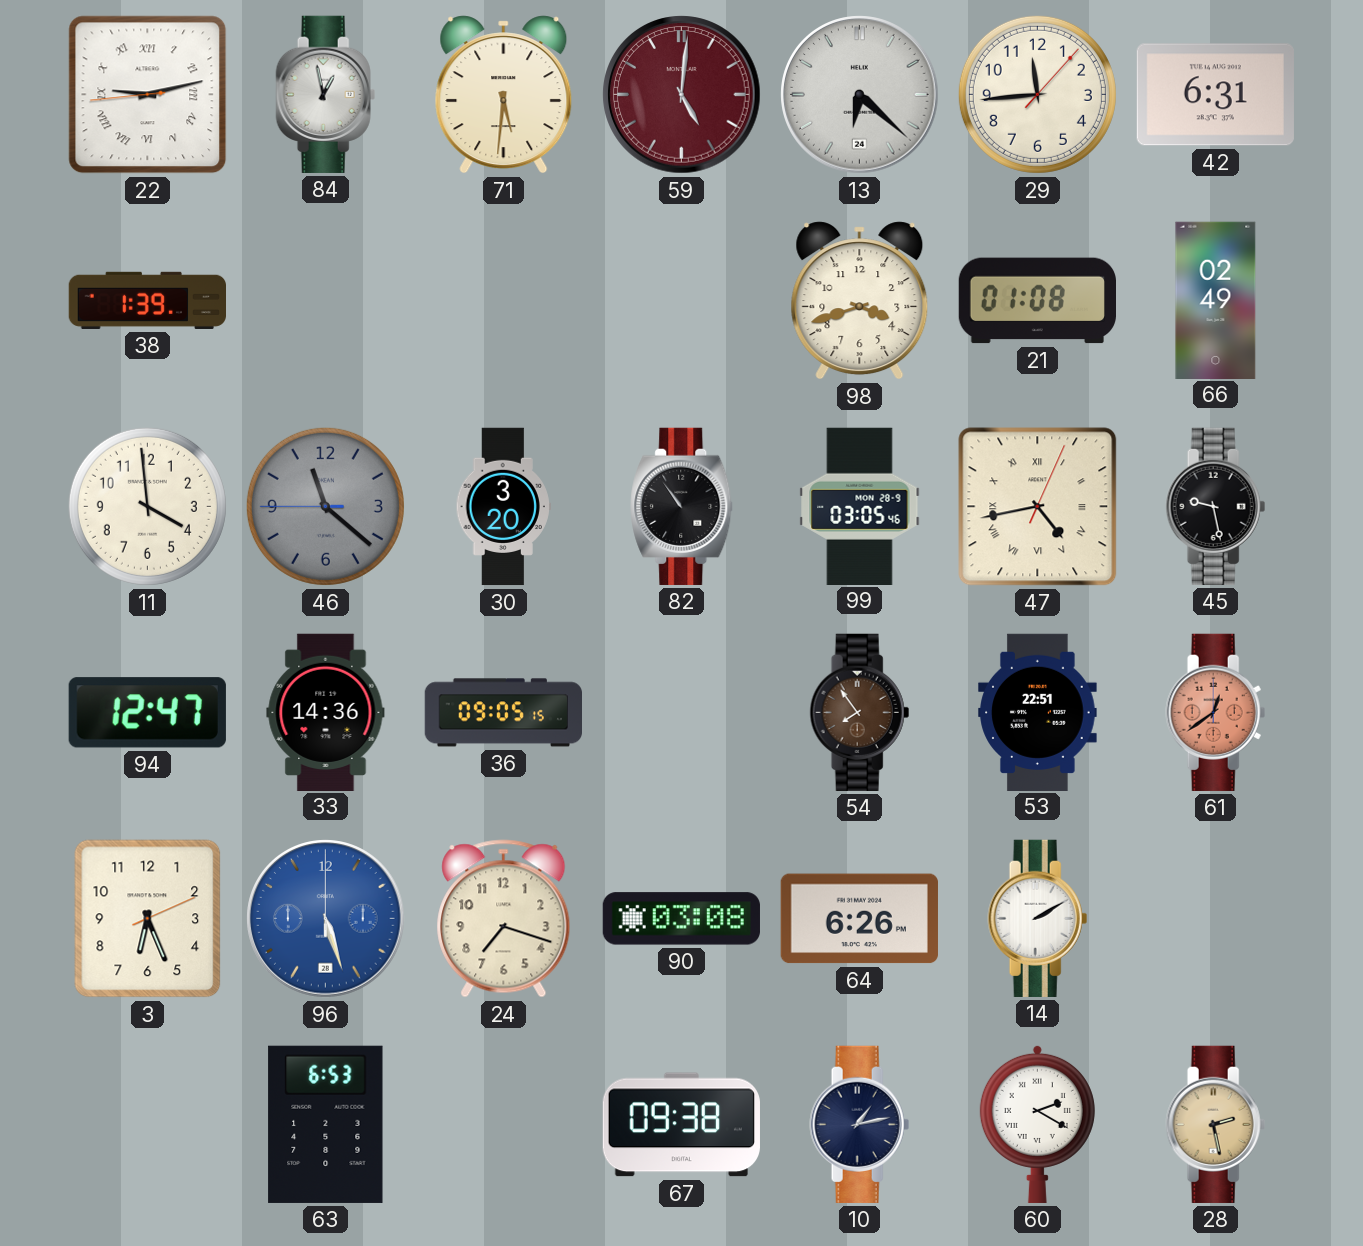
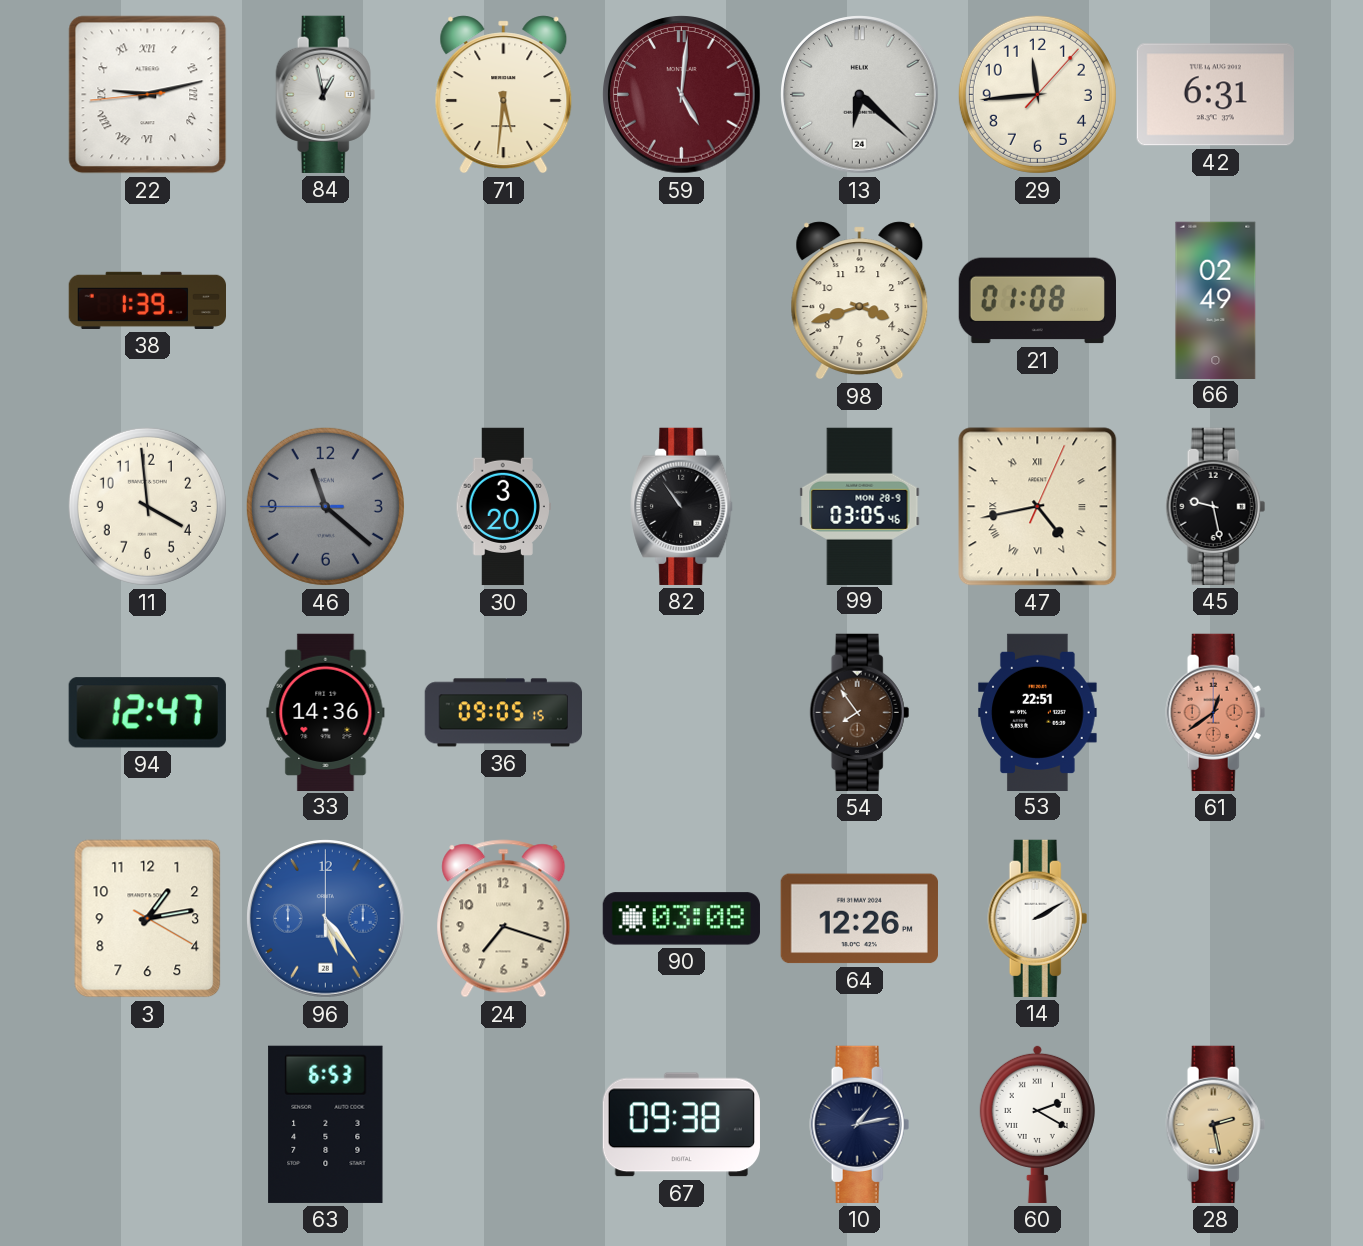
3: 6:26 -> 1:13
96: 5:27 -> 5:24
64: 6:26 -> 12:26
